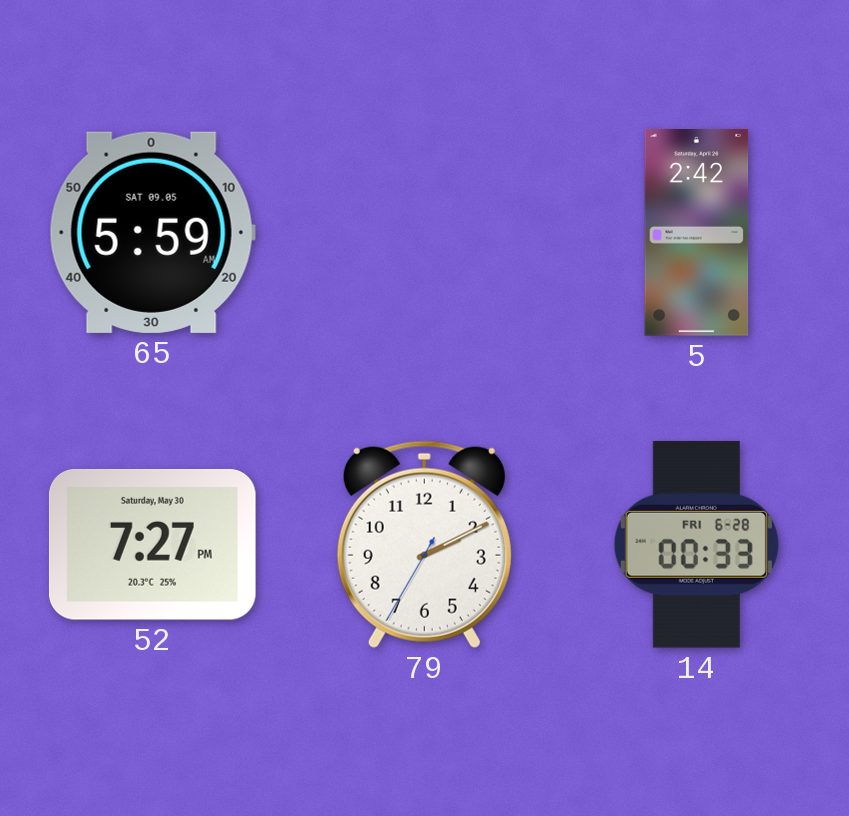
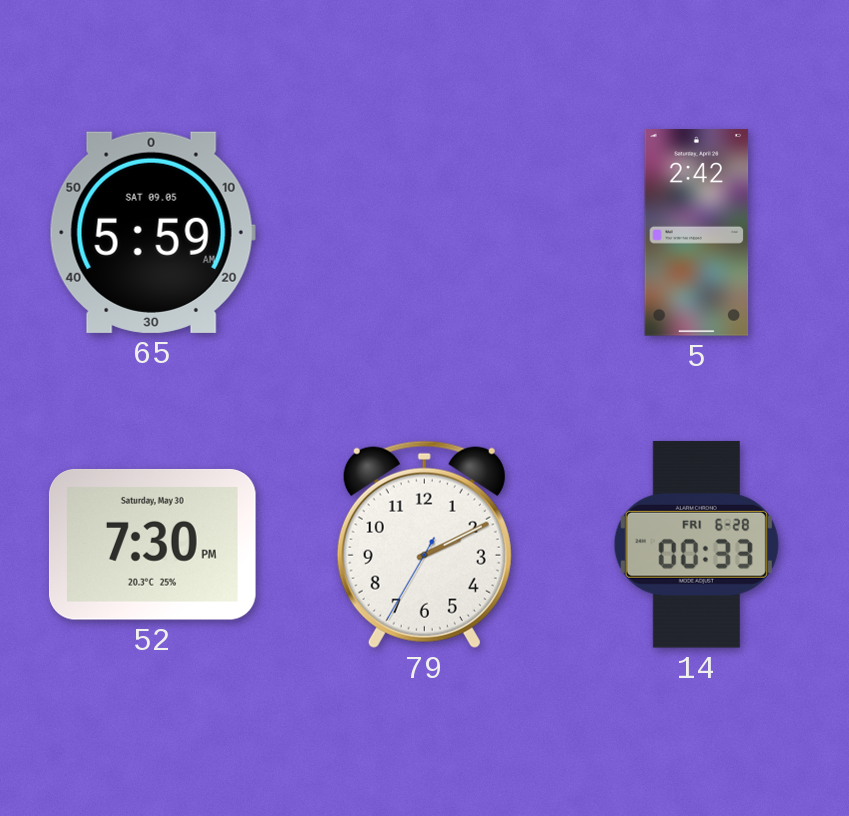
52: 7:27 -> 7:30
